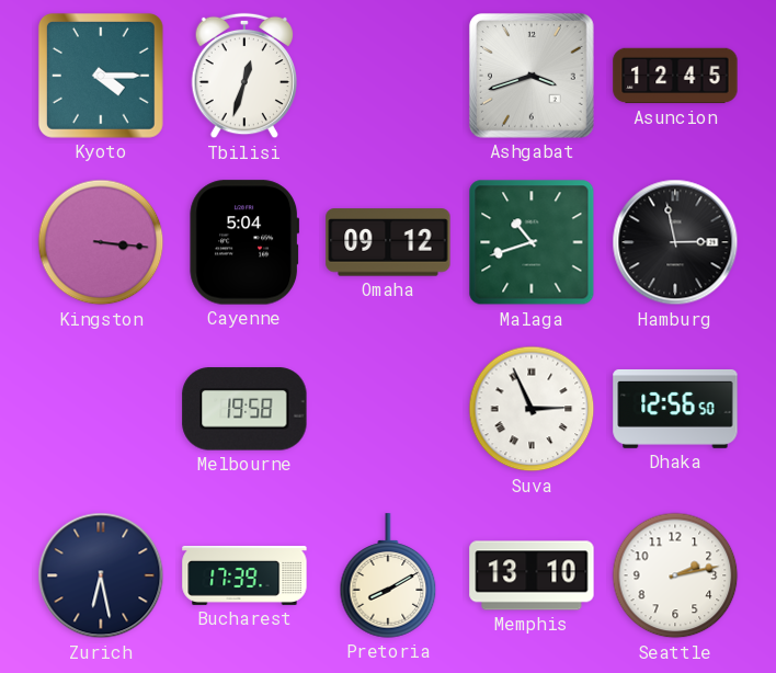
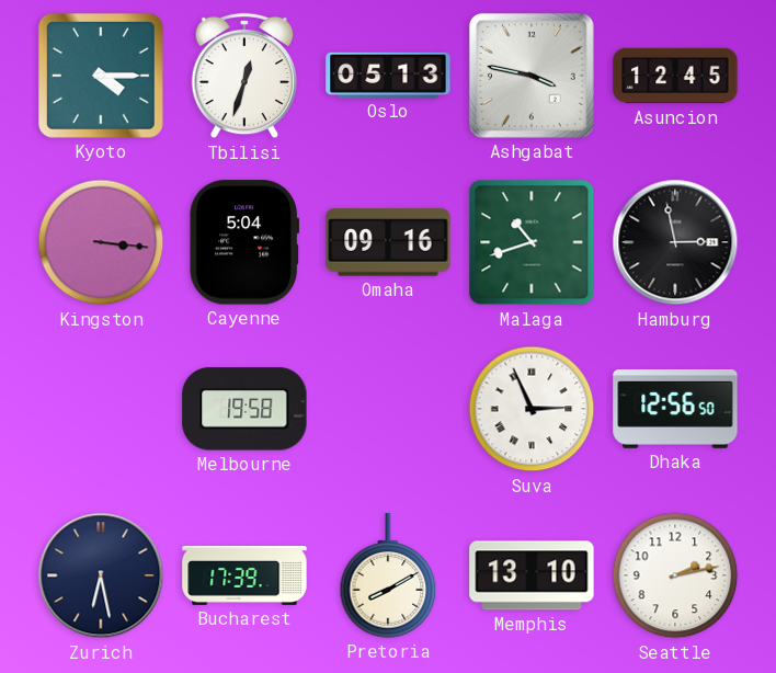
Oslo: none -> 05:13
Ashgabat: 3:42 -> 3:47
Omaha: 09:12 -> 09:16
